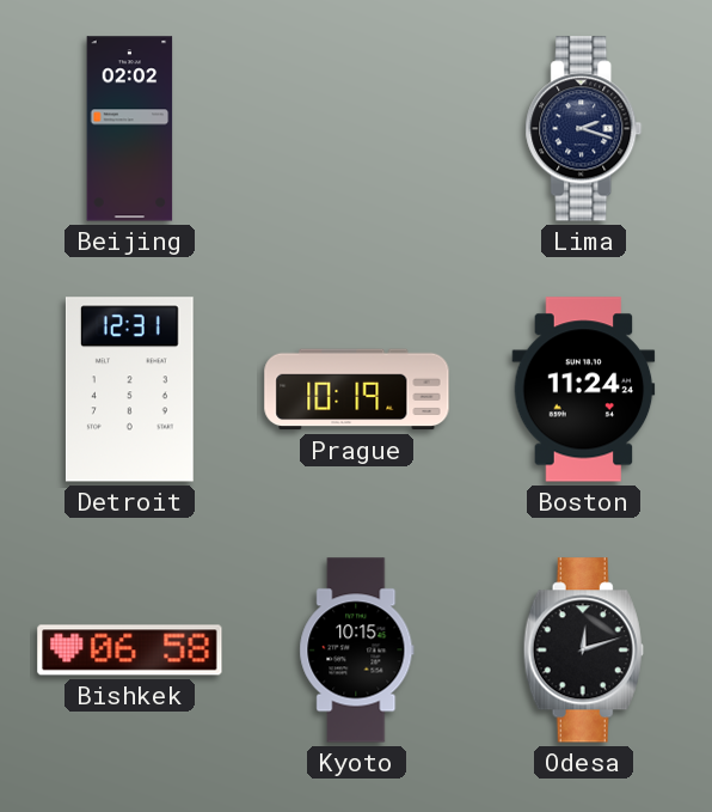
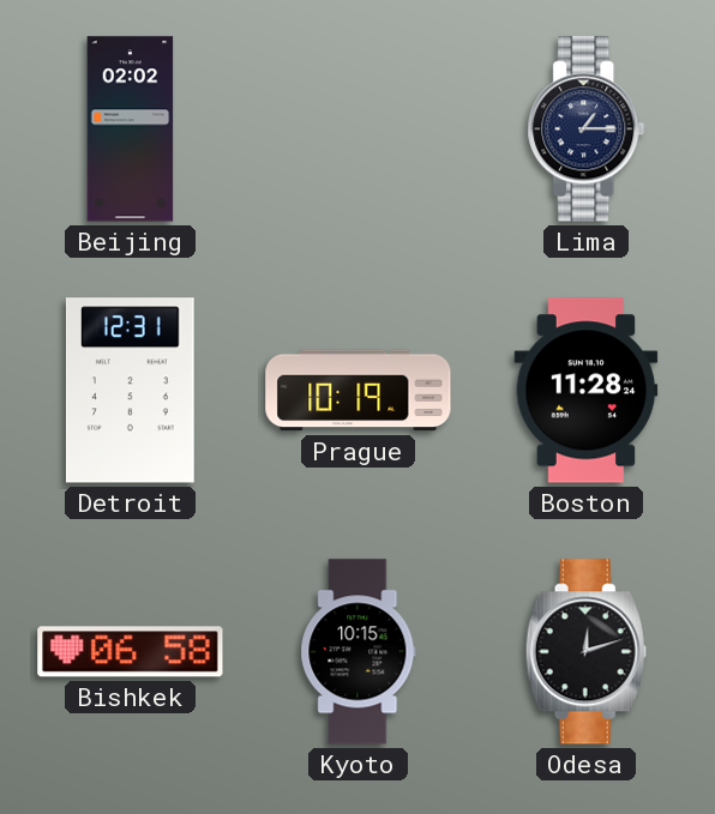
Lima: 2:18 -> 1:15
Boston: 11:24 -> 11:28
